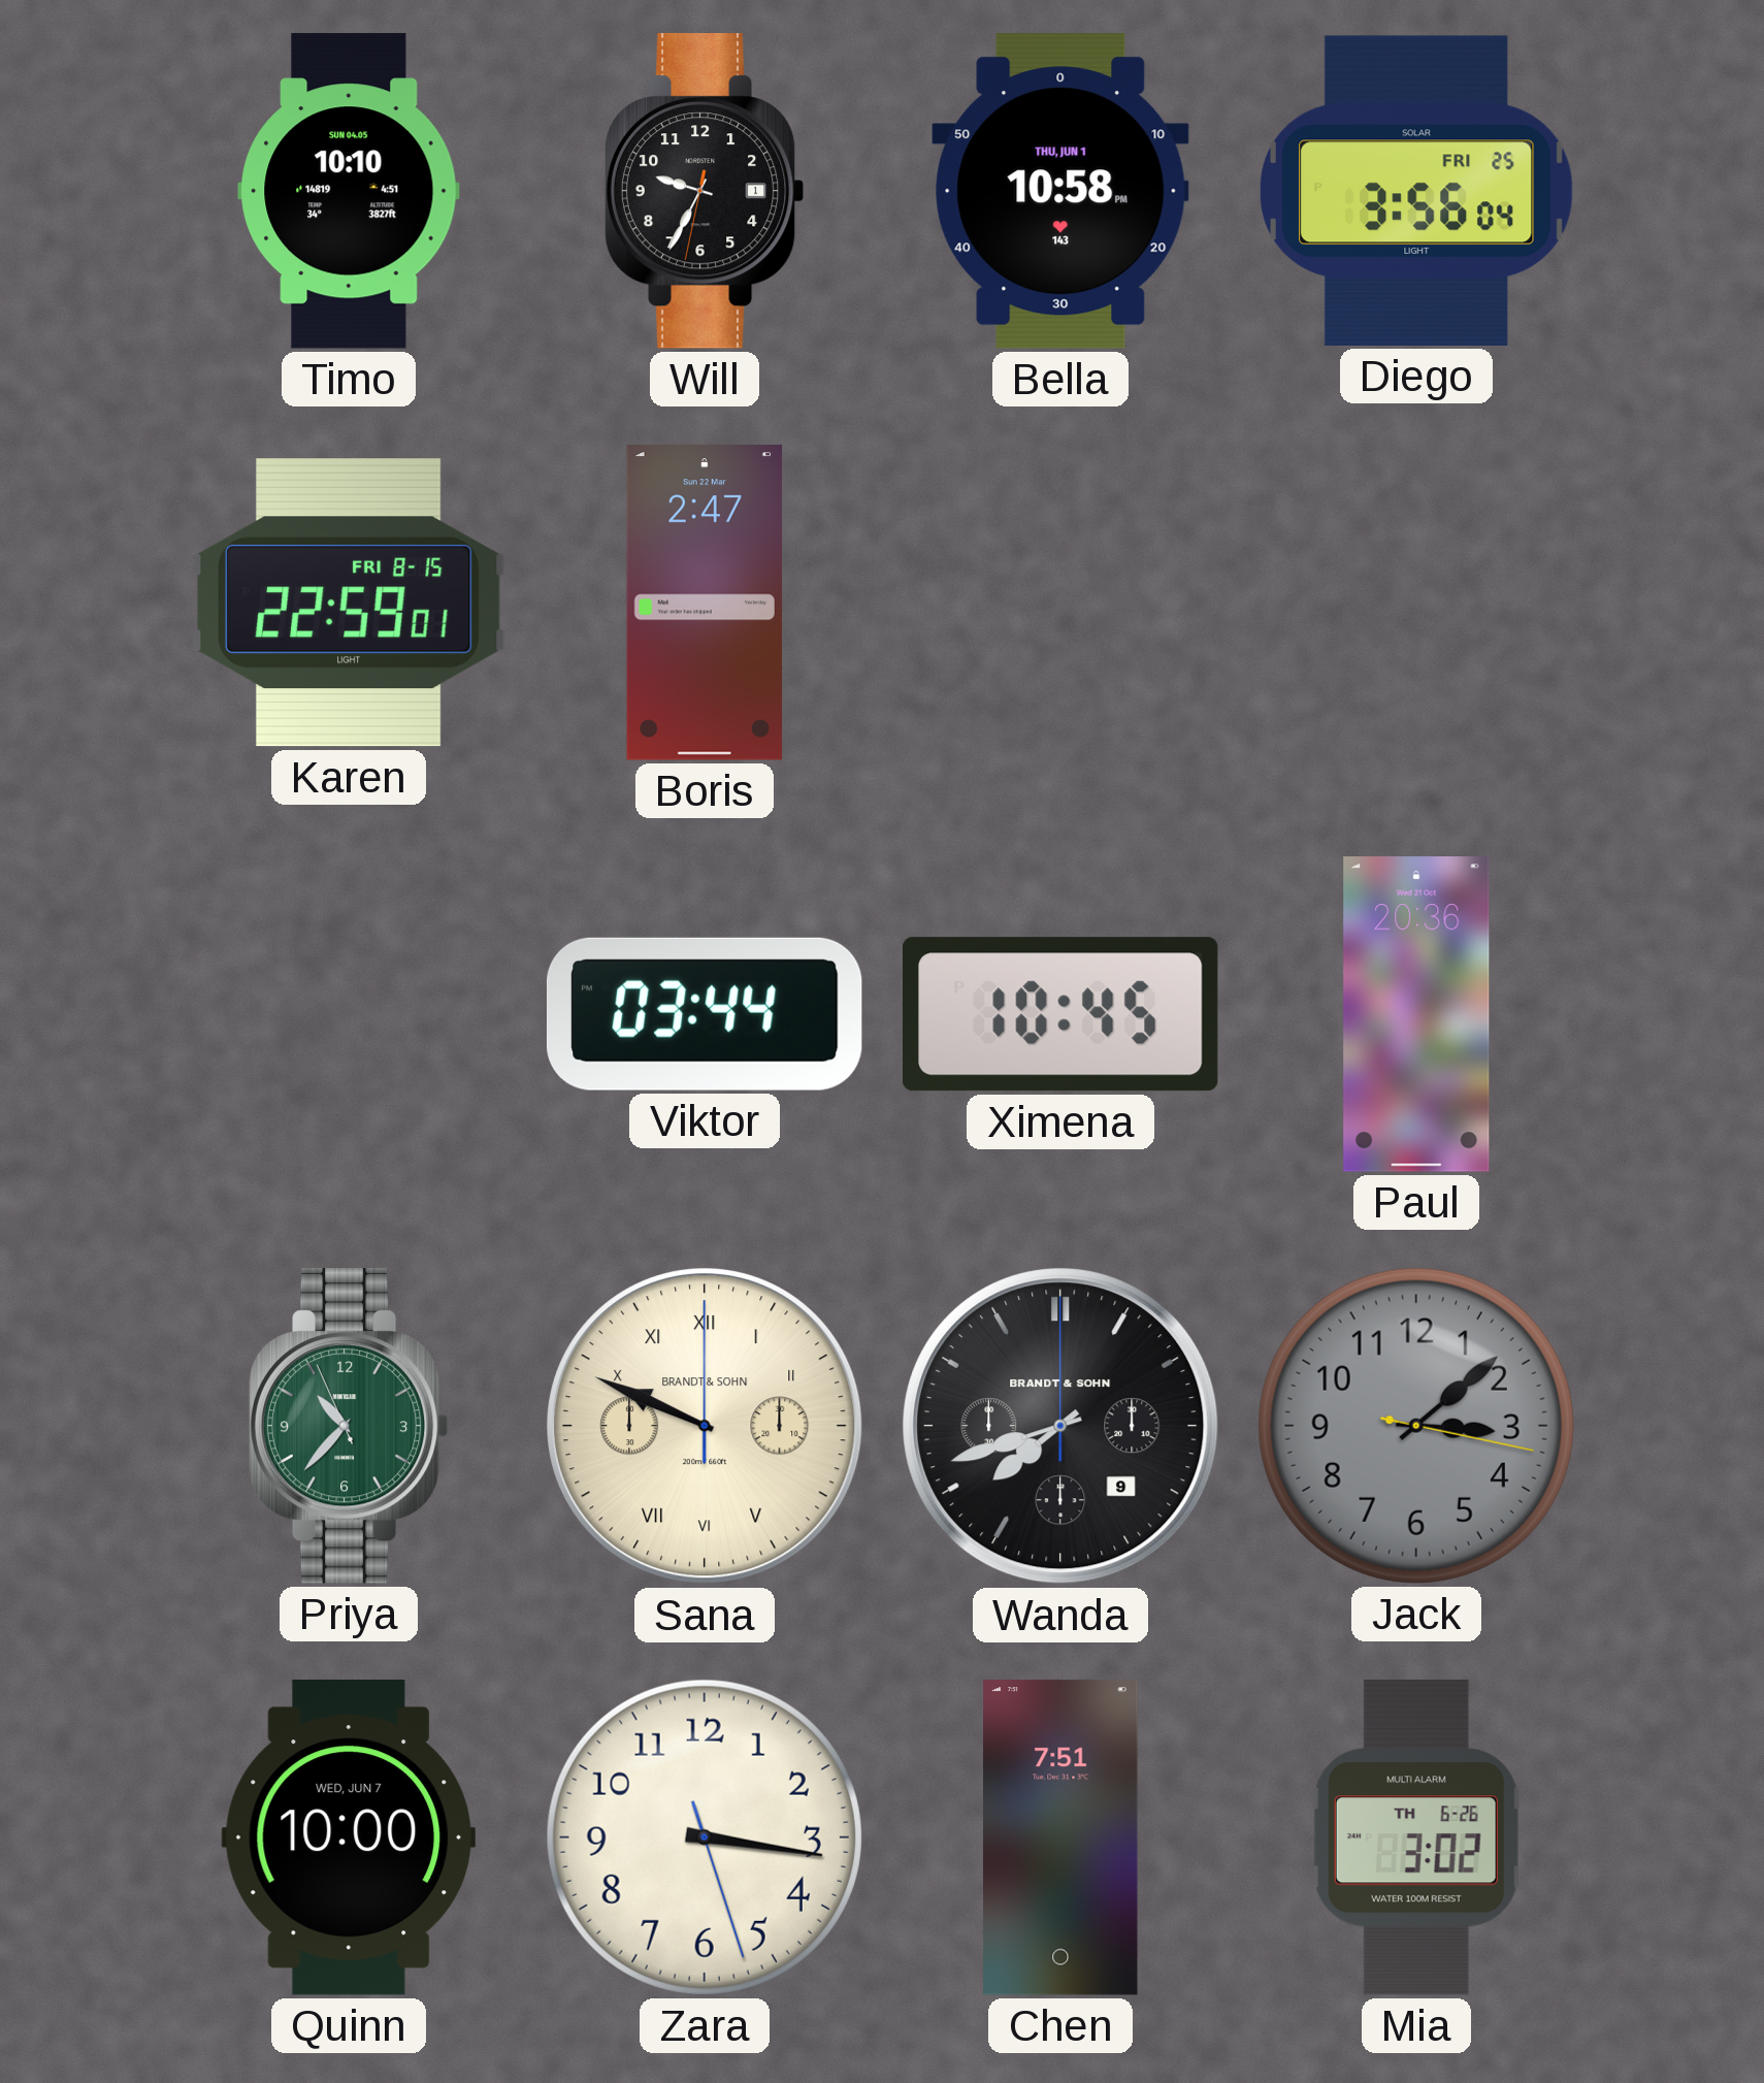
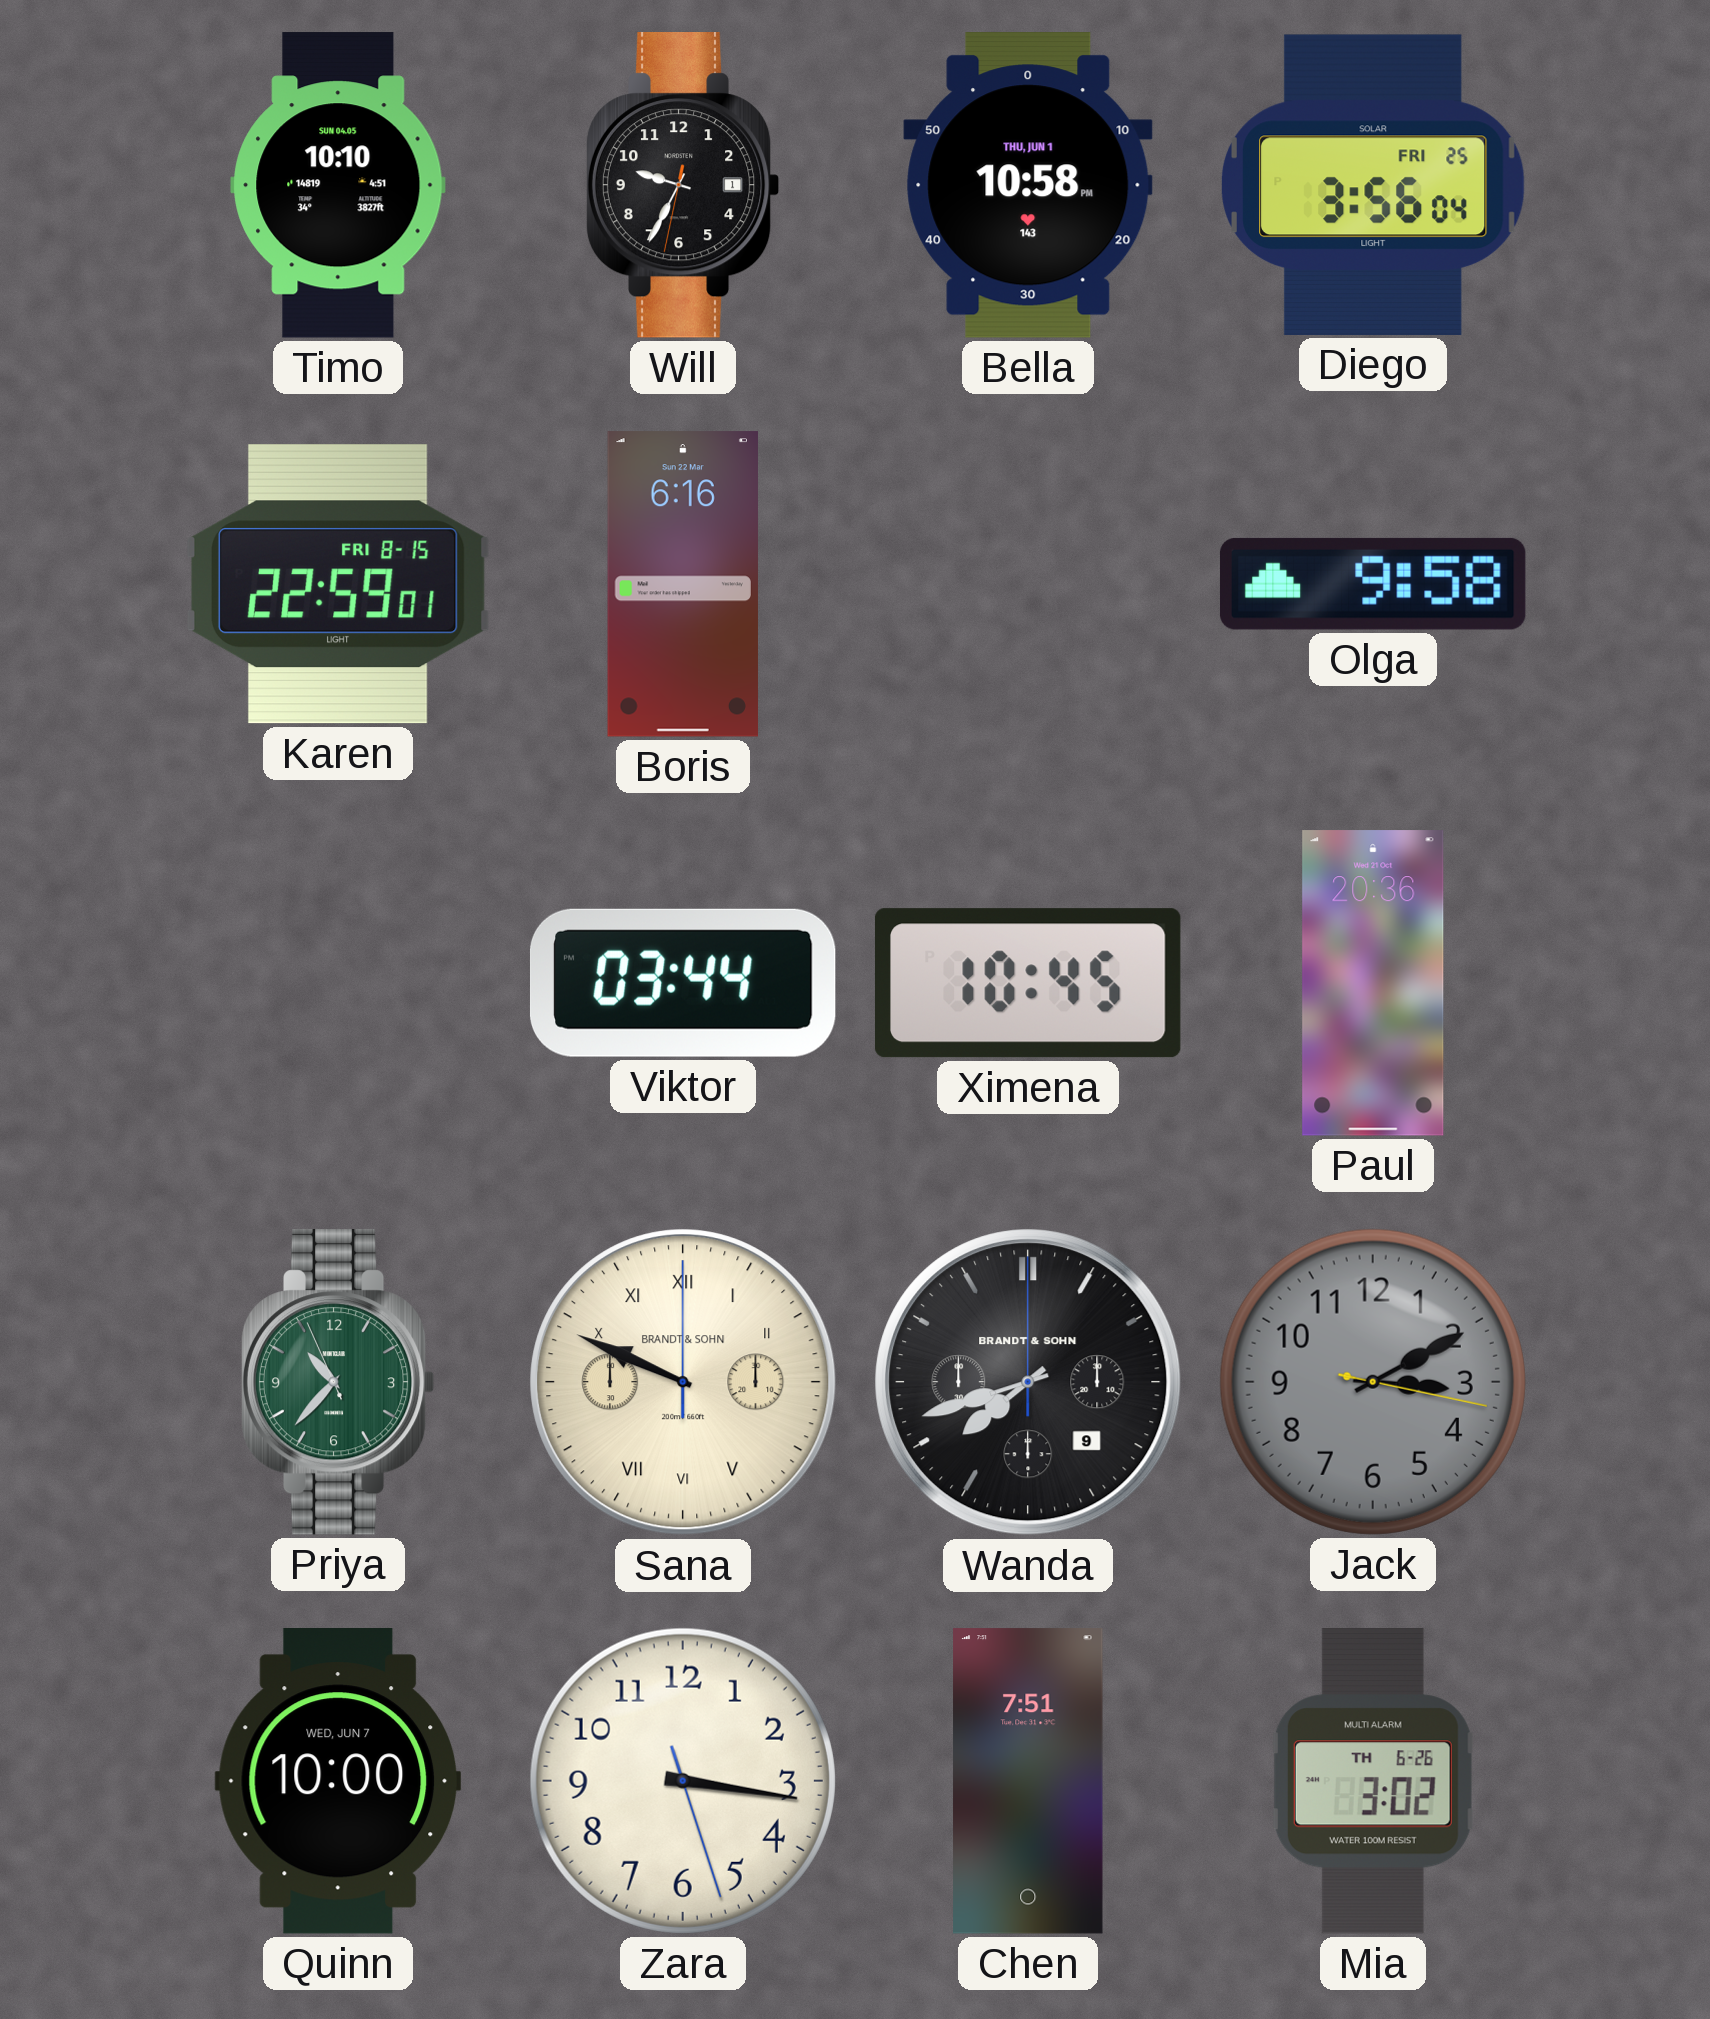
Boris: 2:47 -> 6:16
Olga: none -> 9:58
Jack: 3:08 -> 3:10
